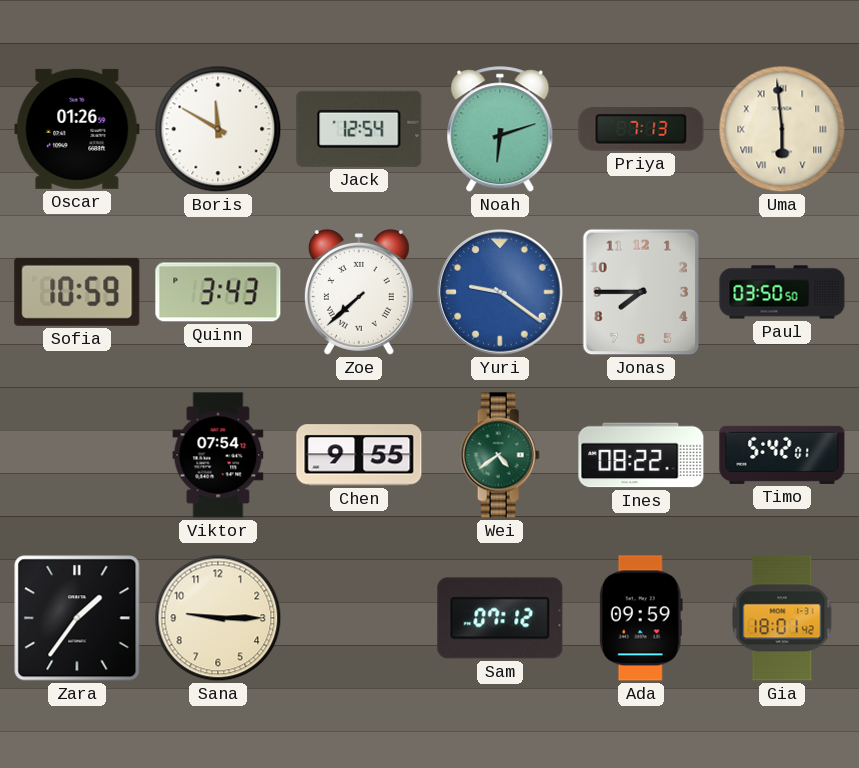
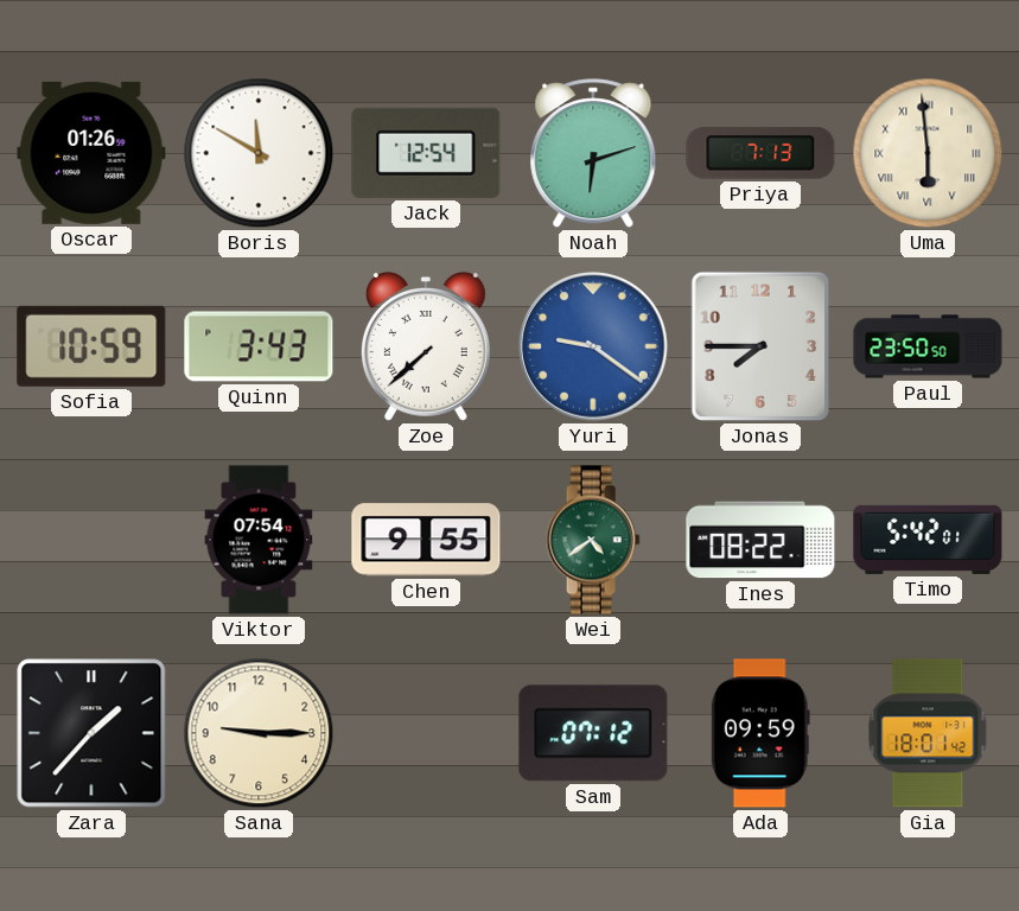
Paul: 03:50 -> 23:50
Zara: 1:36 -> 1:37
